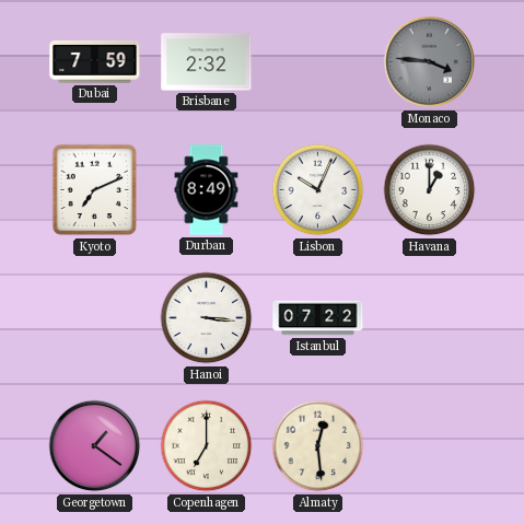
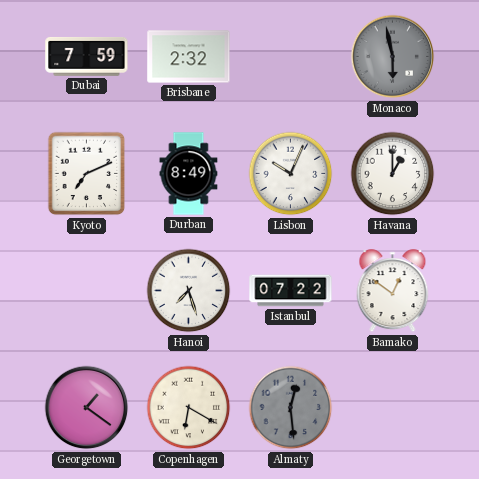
Monaco: 3:46 -> 5:58
Hanoi: 3:16 -> 7:27
Bamako: none -> 12:51
Copenhagen: 7:00 -> 6:20
Almaty dial: cream -> grey
